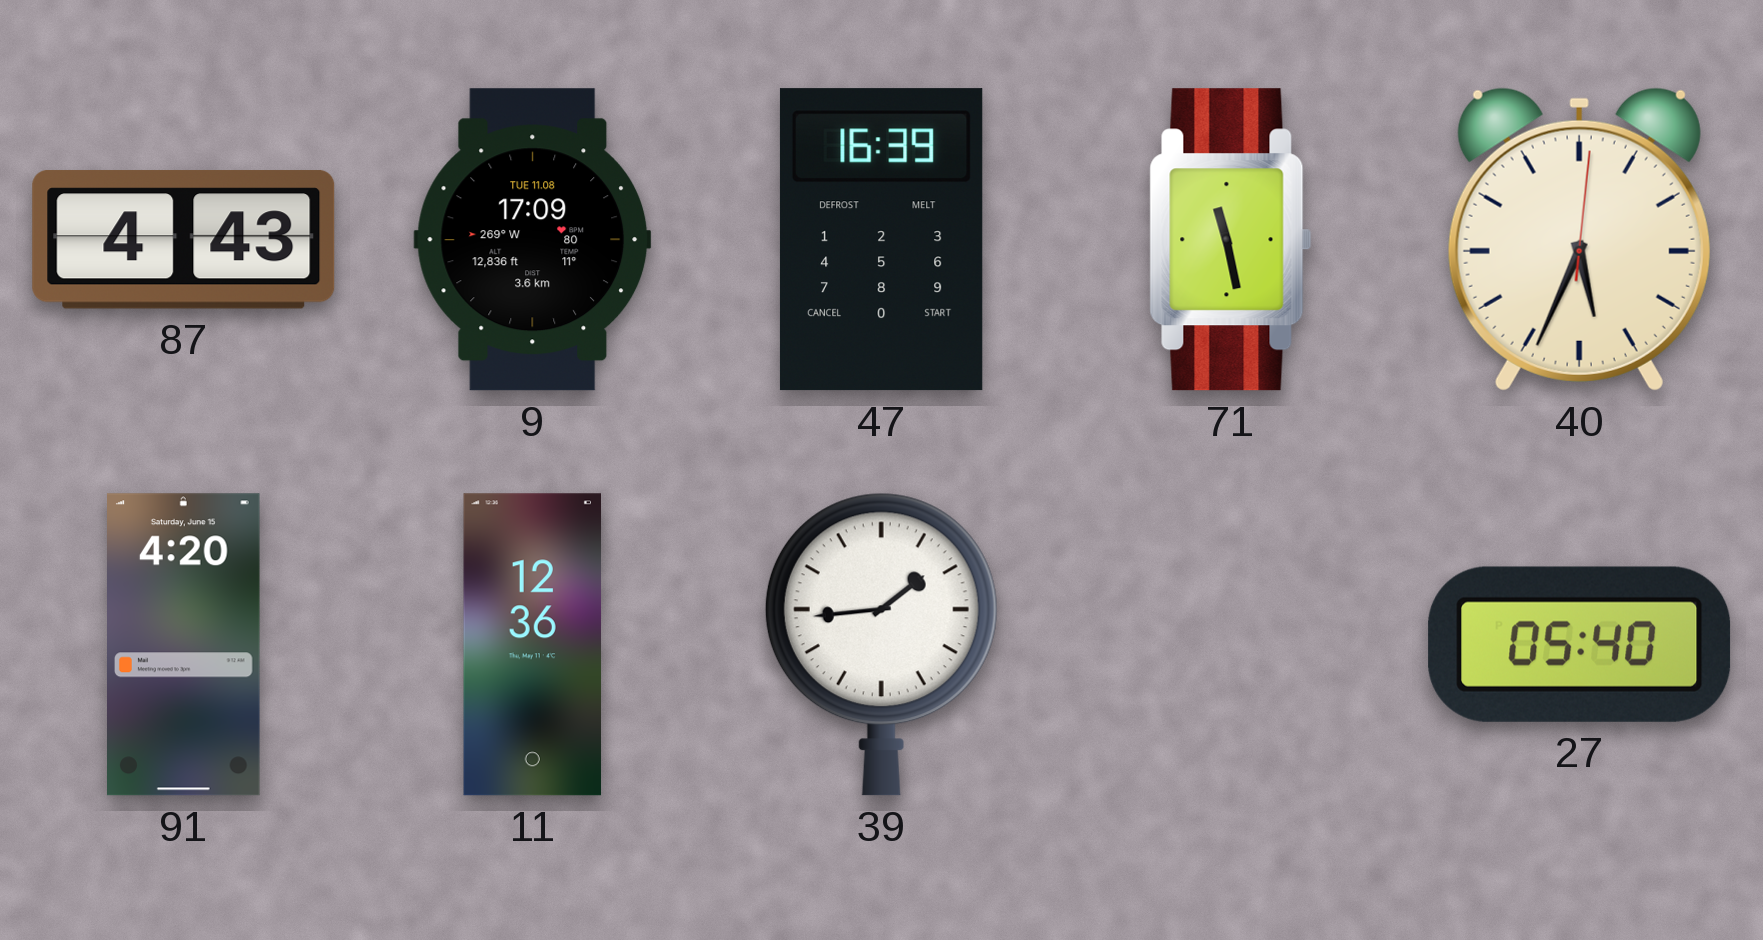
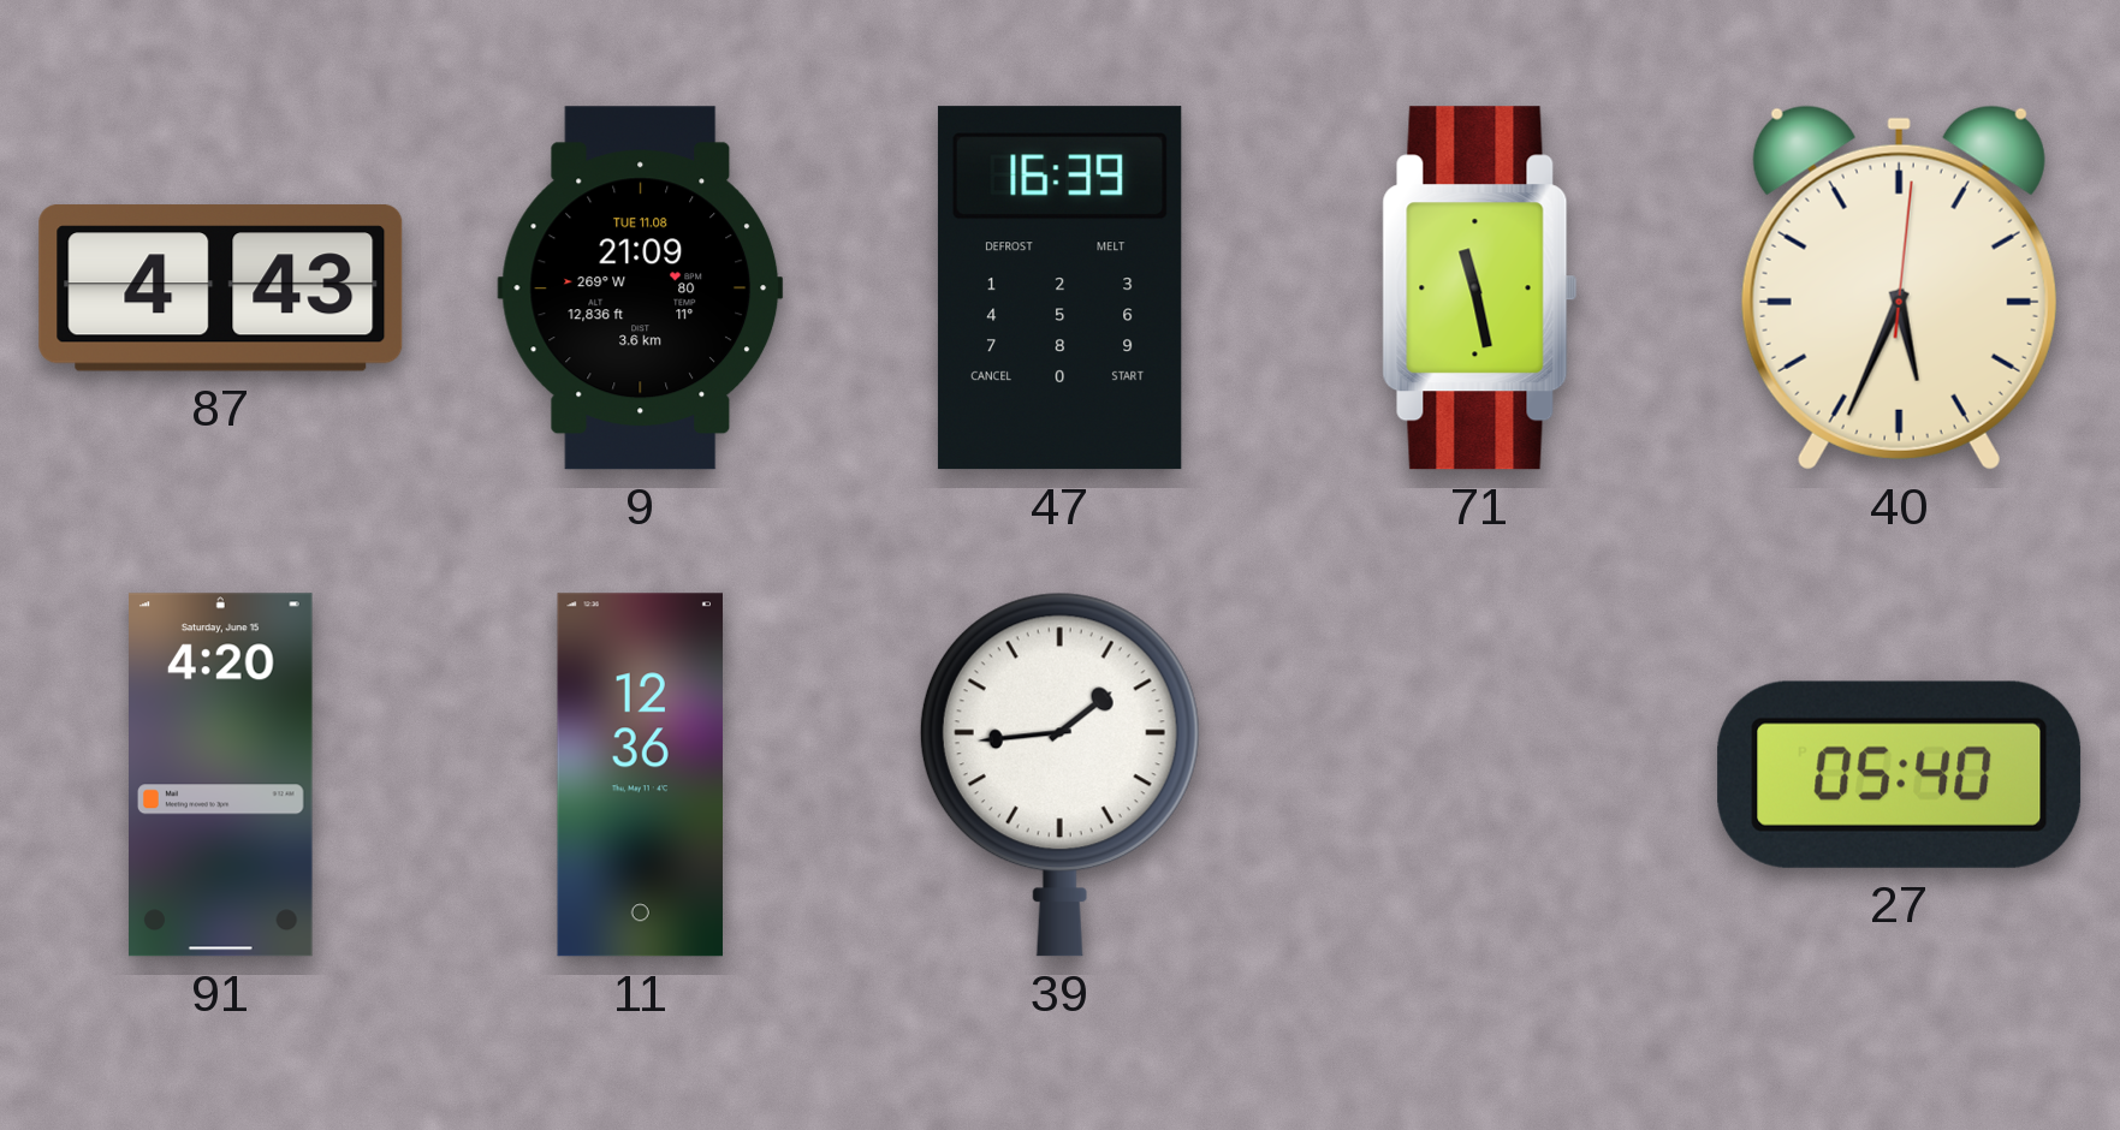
9: 17:09 -> 21:09
